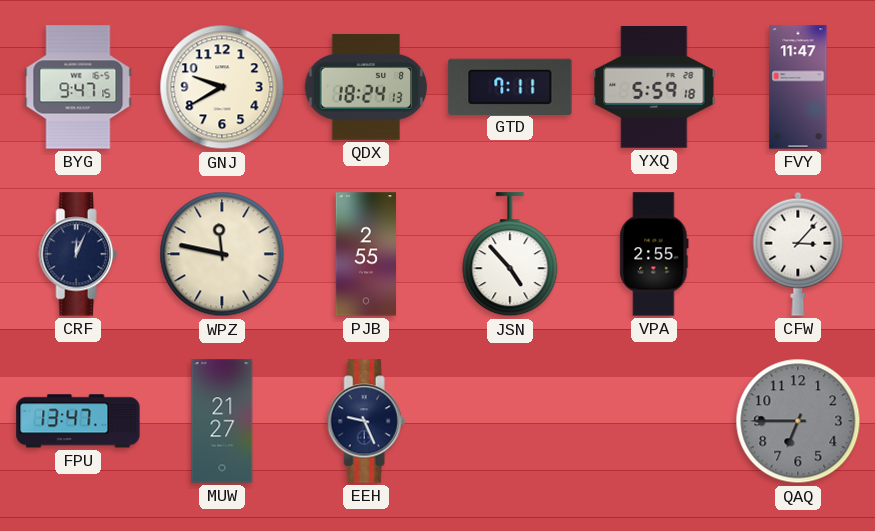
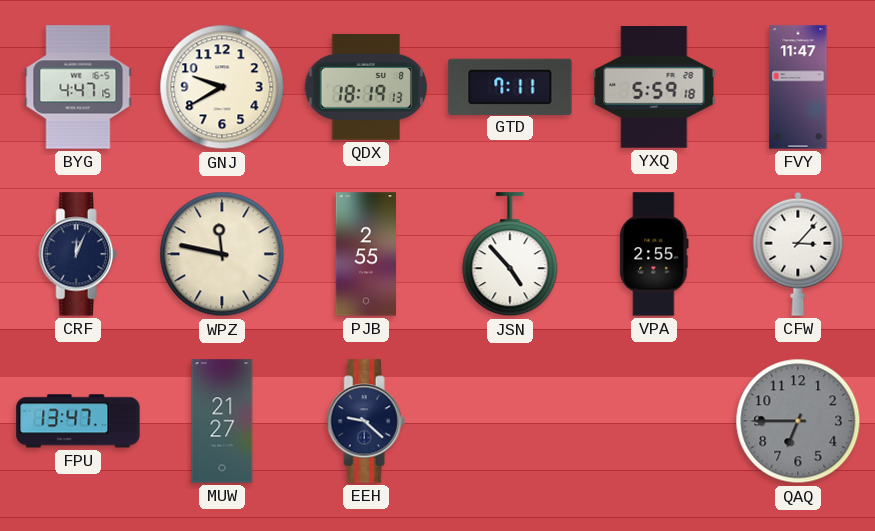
BYG: 9:47 -> 4:47
QDX: 18:24 -> 18:19
EEH: 9:26 -> 9:22
